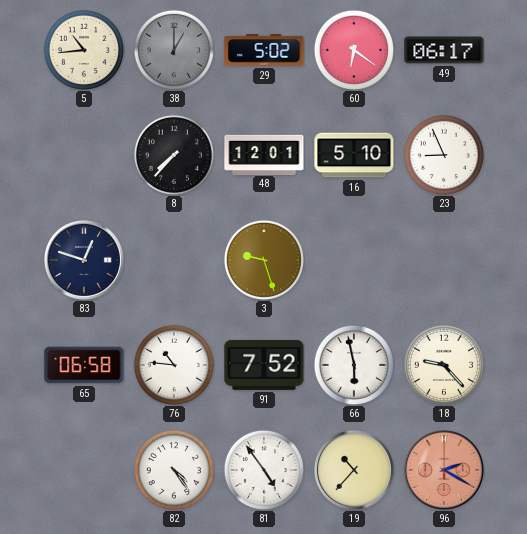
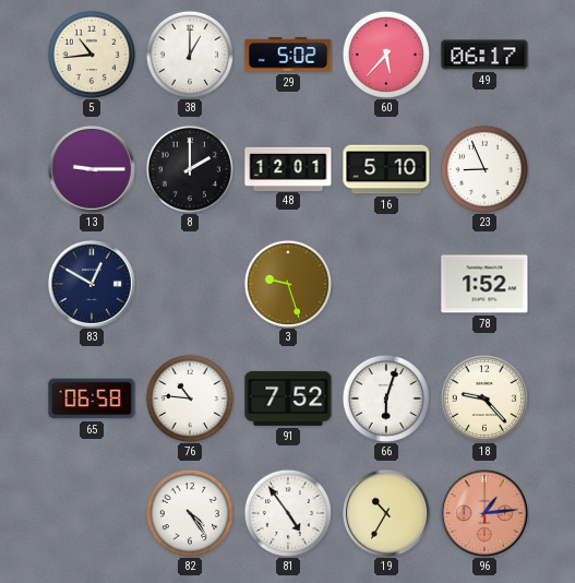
38 dial: grey -> white
60: 6:21 -> 5:37
13: none -> 9:15
8: 7:37 -> 2:00
83: 12:48 -> 12:50
78: none -> 1:52
66: 5:58 -> 6:03
19: 10:37 -> 10:35
96: 2:20 -> 1:14
